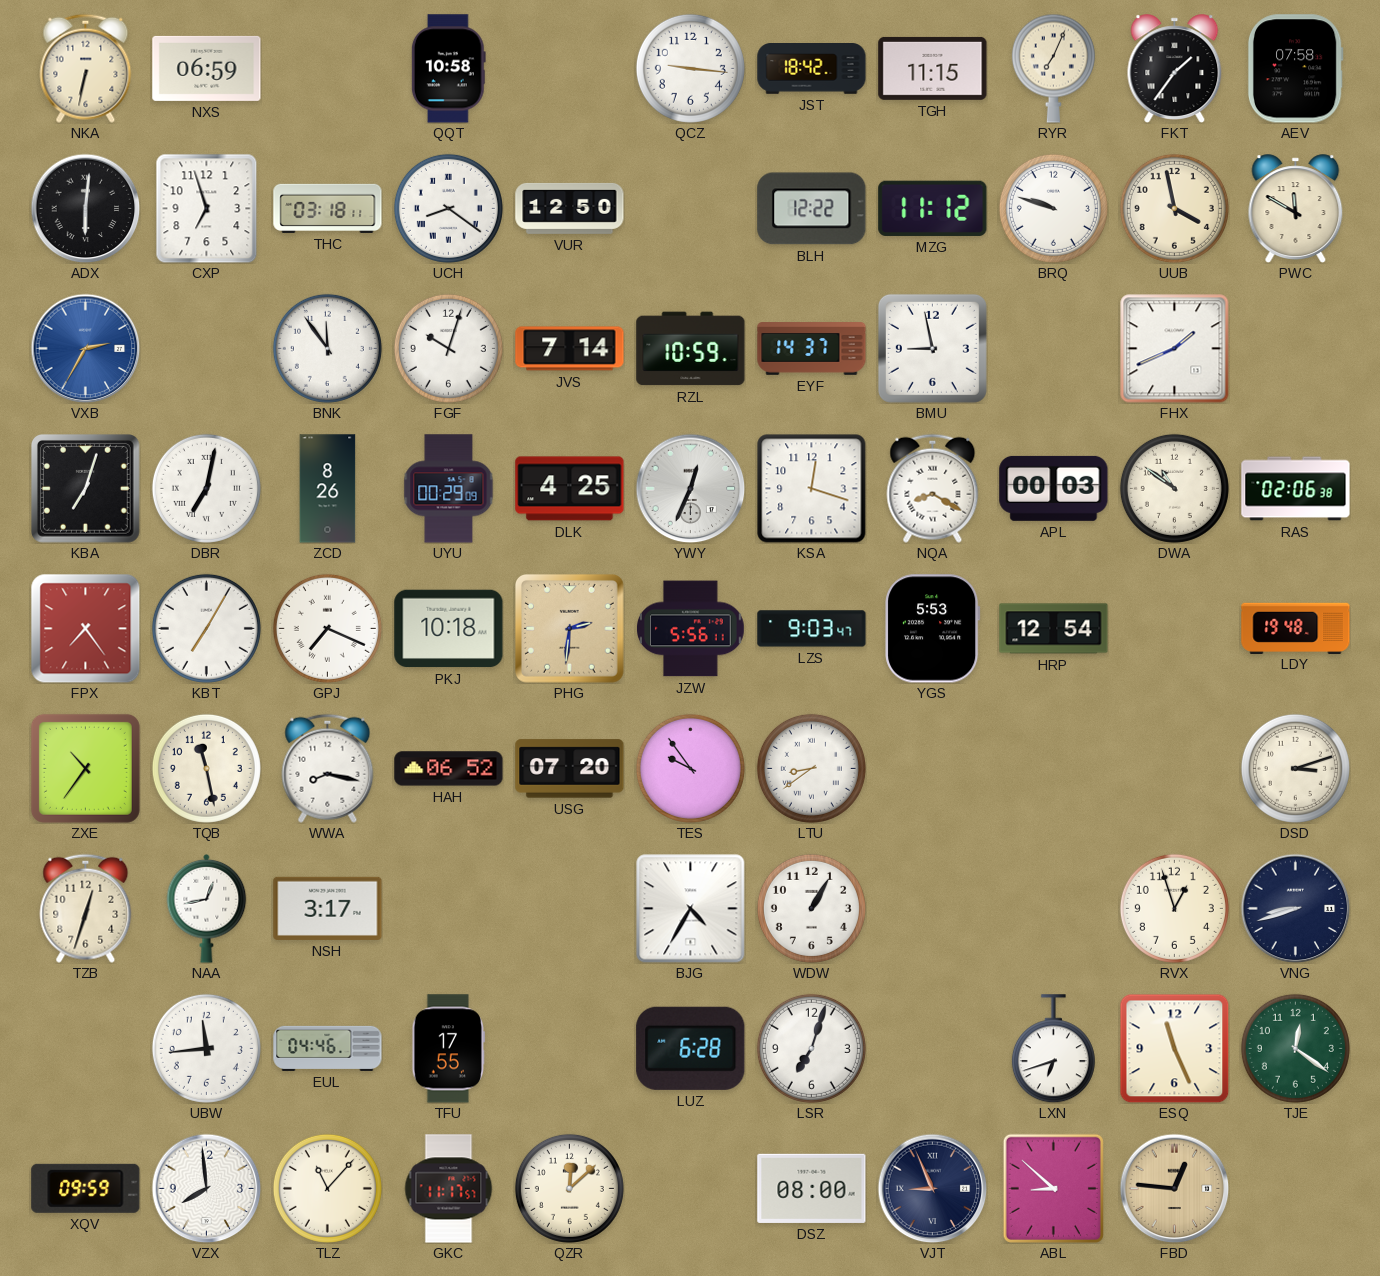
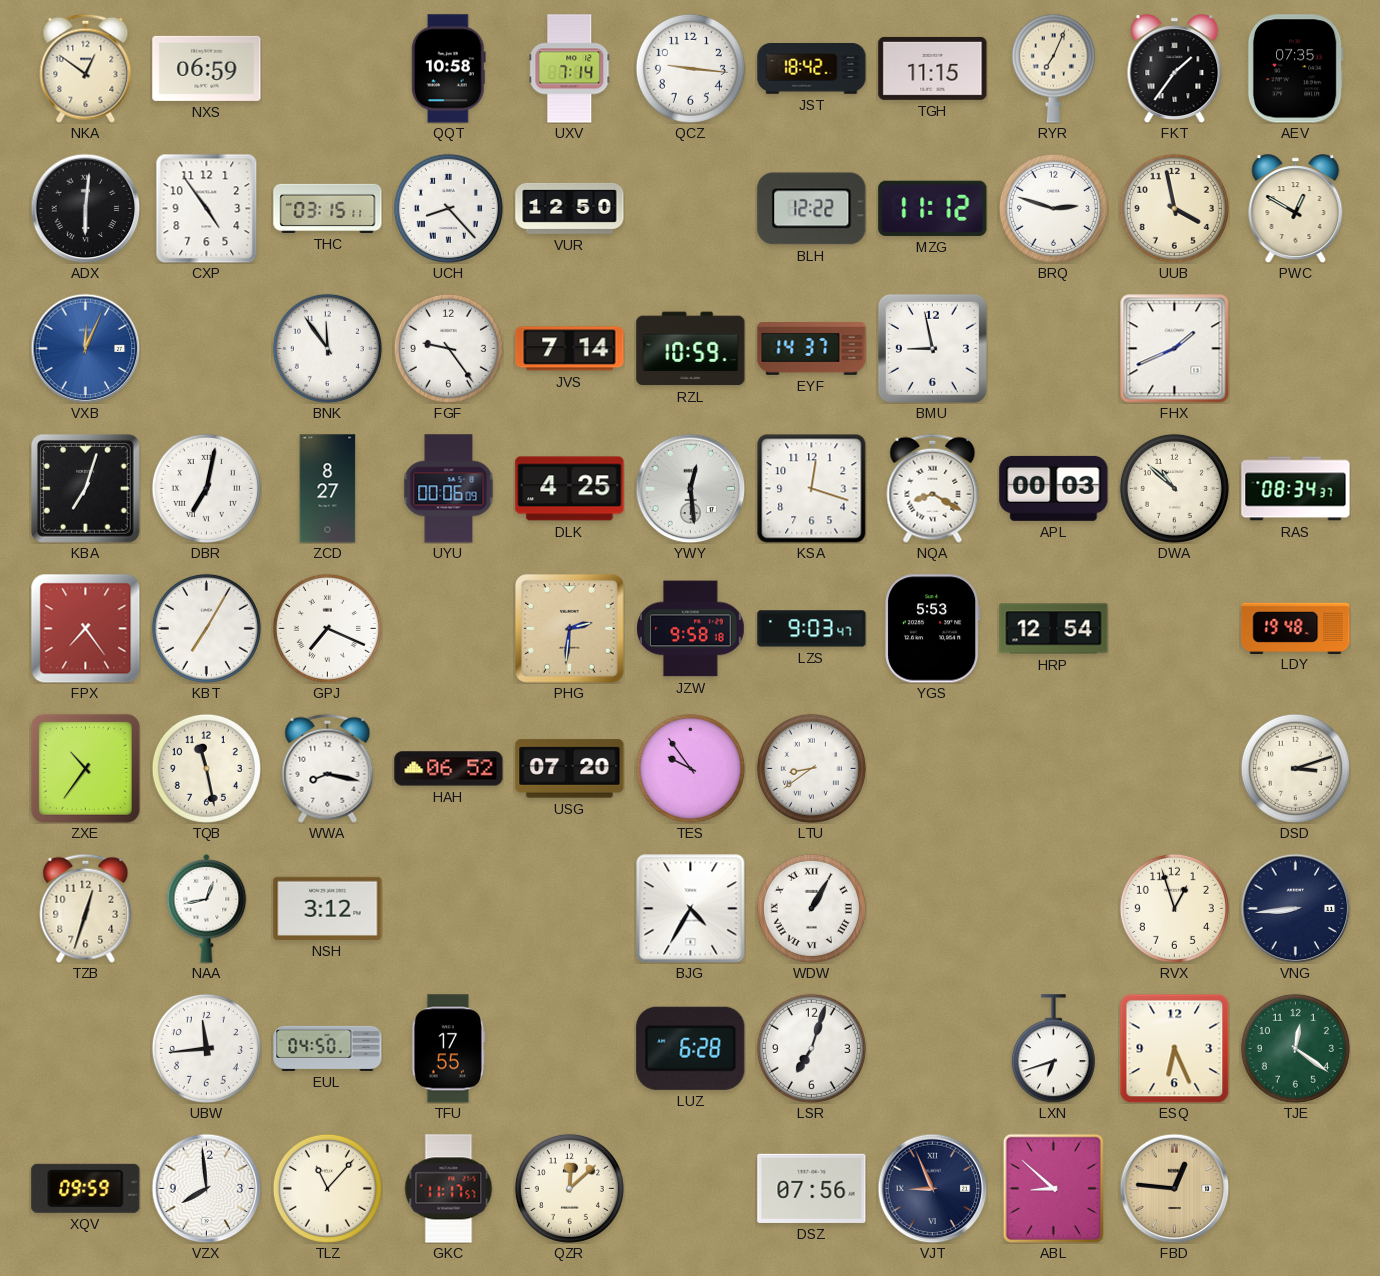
NKA: 6:32 -> 12:51
UXV: none -> 7:14
AEV: 07:58 -> 07:35
CXP: 6:57 -> 4:54
THC: 03:18 -> 03:15
UCH: 8:21 -> 8:23
BRQ: 9:48 -> 2:48
PWC: 11:50 -> 12:50
VXB: 2:35 -> 12:04
FGF: 10:03 -> 9:24
ZCD: 8:26 -> 8:27
UYU: 00:29 -> 00:06
YWY: 12:34 -> 12:29
DWA: 10:51 -> 10:52
RAS: 02:06 -> 08:34
PKJ: 10:18 -> none
JZW: 5:56 -> 9:58
NSH: 3:17 -> 3:12
WDW numerals: Arabic -> Roman
VNG: 8:42 -> 8:44
EUL: 04:46 -> 04:50
ESQ: 11:26 -> 6:26
DSZ: 08:00 -> 07:56
